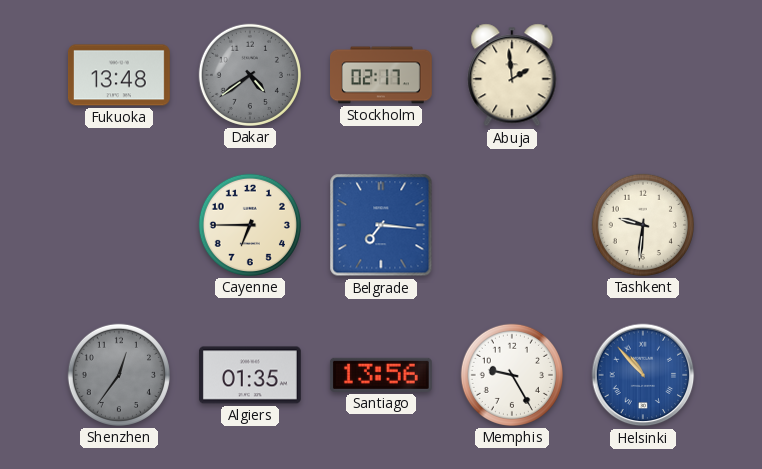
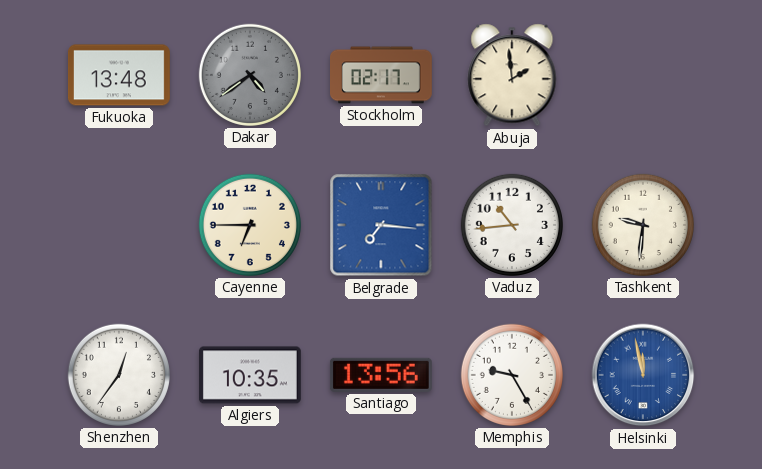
Vaduz: none -> 10:44
Shenzhen dial: grey -> white
Algiers: 01:35 -> 10:35
Helsinki: 10:53 -> 11:58
